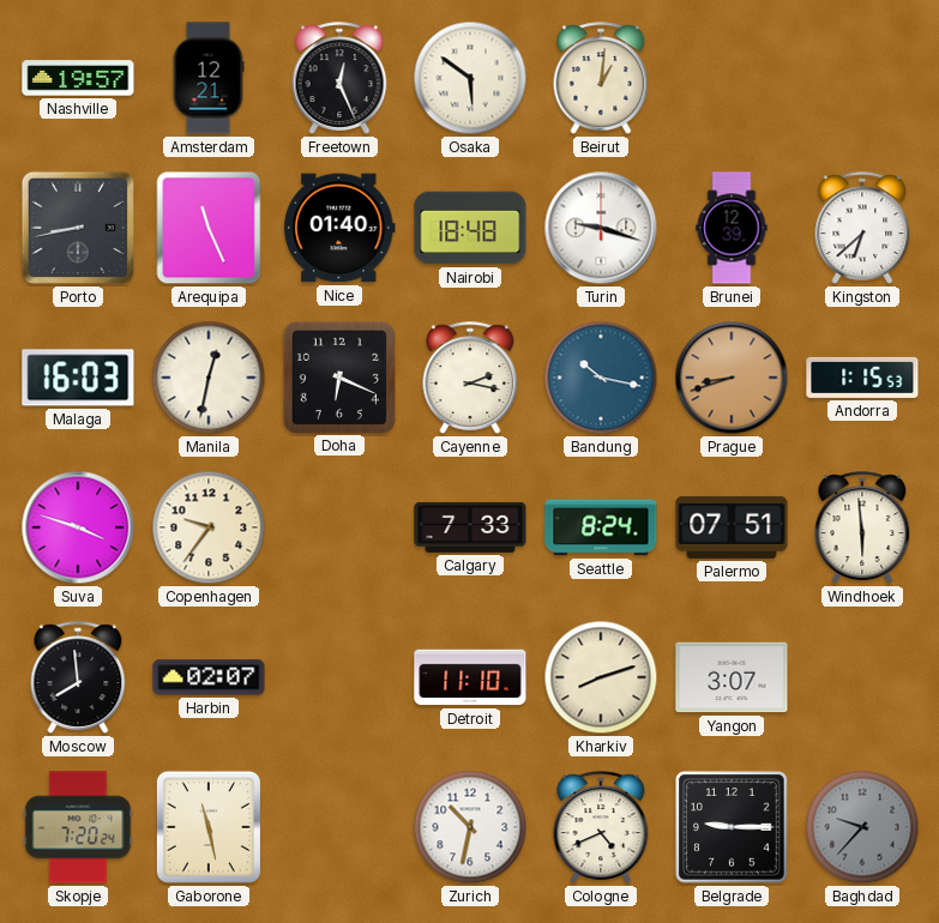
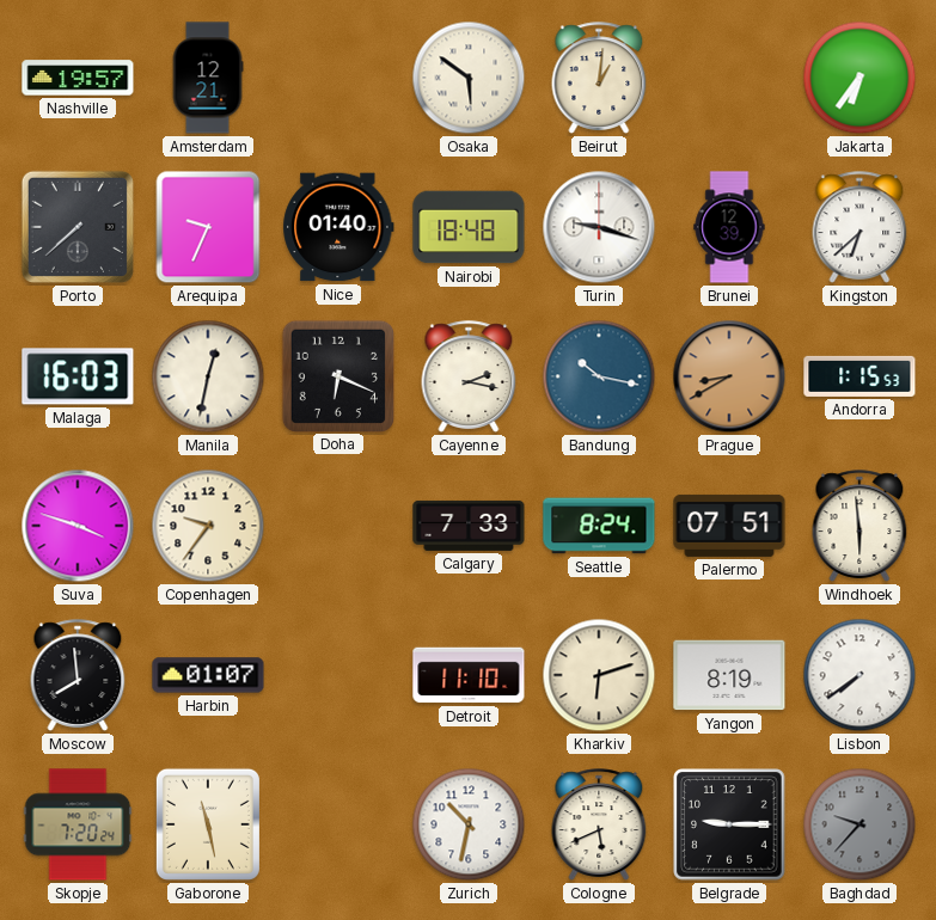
Freetown: 12:26 -> none
Jakarta: none -> 6:36
Porto: 8:43 -> 7:38
Arequipa: 11:26 -> 9:34
Prague: 8:42 -> 8:40
Harbin: 02:07 -> 01:07
Kharkiv: 8:12 -> 6:12
Yangon: 3:07 -> 8:19
Lisbon: none -> 7:39
Cologne: 4:41 -> 5:41
